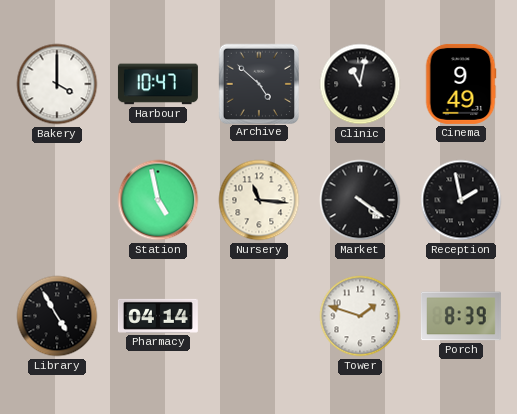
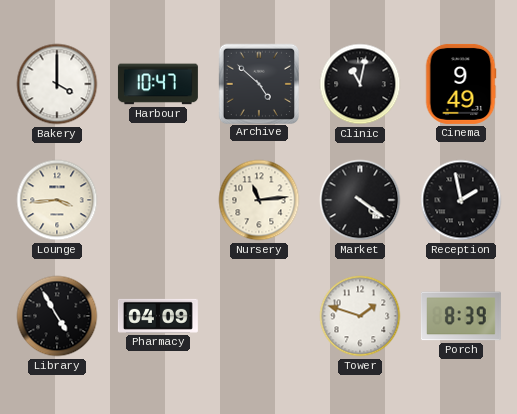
Lounge: none -> 3:44
Station: 4:58 -> none
Nursery: 11:16 -> 11:14
Pharmacy: 04:14 -> 04:09
